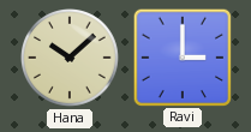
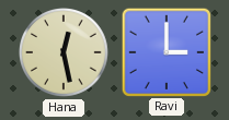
Hana: 10:08 -> 12:28
